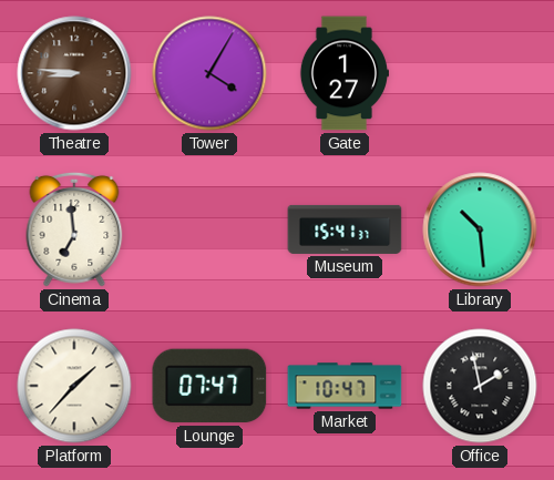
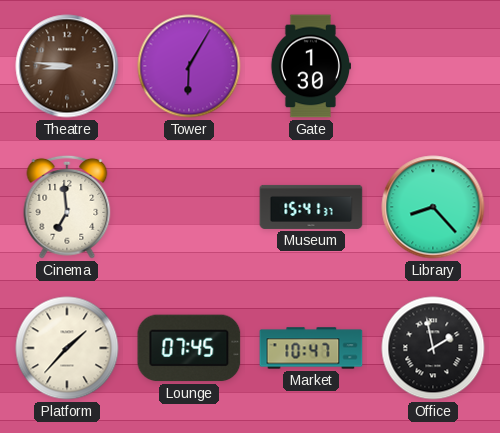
Tower: 4:05 -> 6:05
Gate: 1:27 -> 1:30
Library: 10:29 -> 8:23
Lounge: 07:47 -> 07:45
